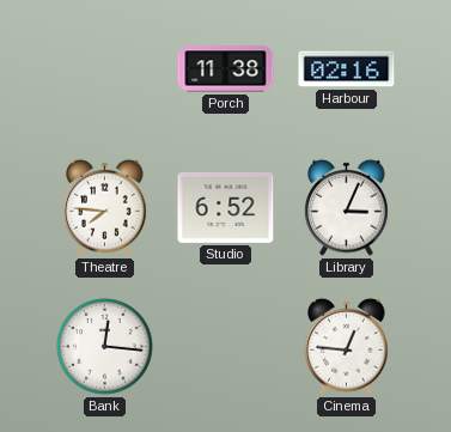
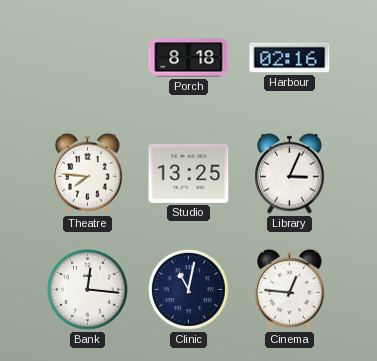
Porch: 11:38 -> 8:18
Studio: 6:52 -> 13:25
Clinic: none -> 11:02
